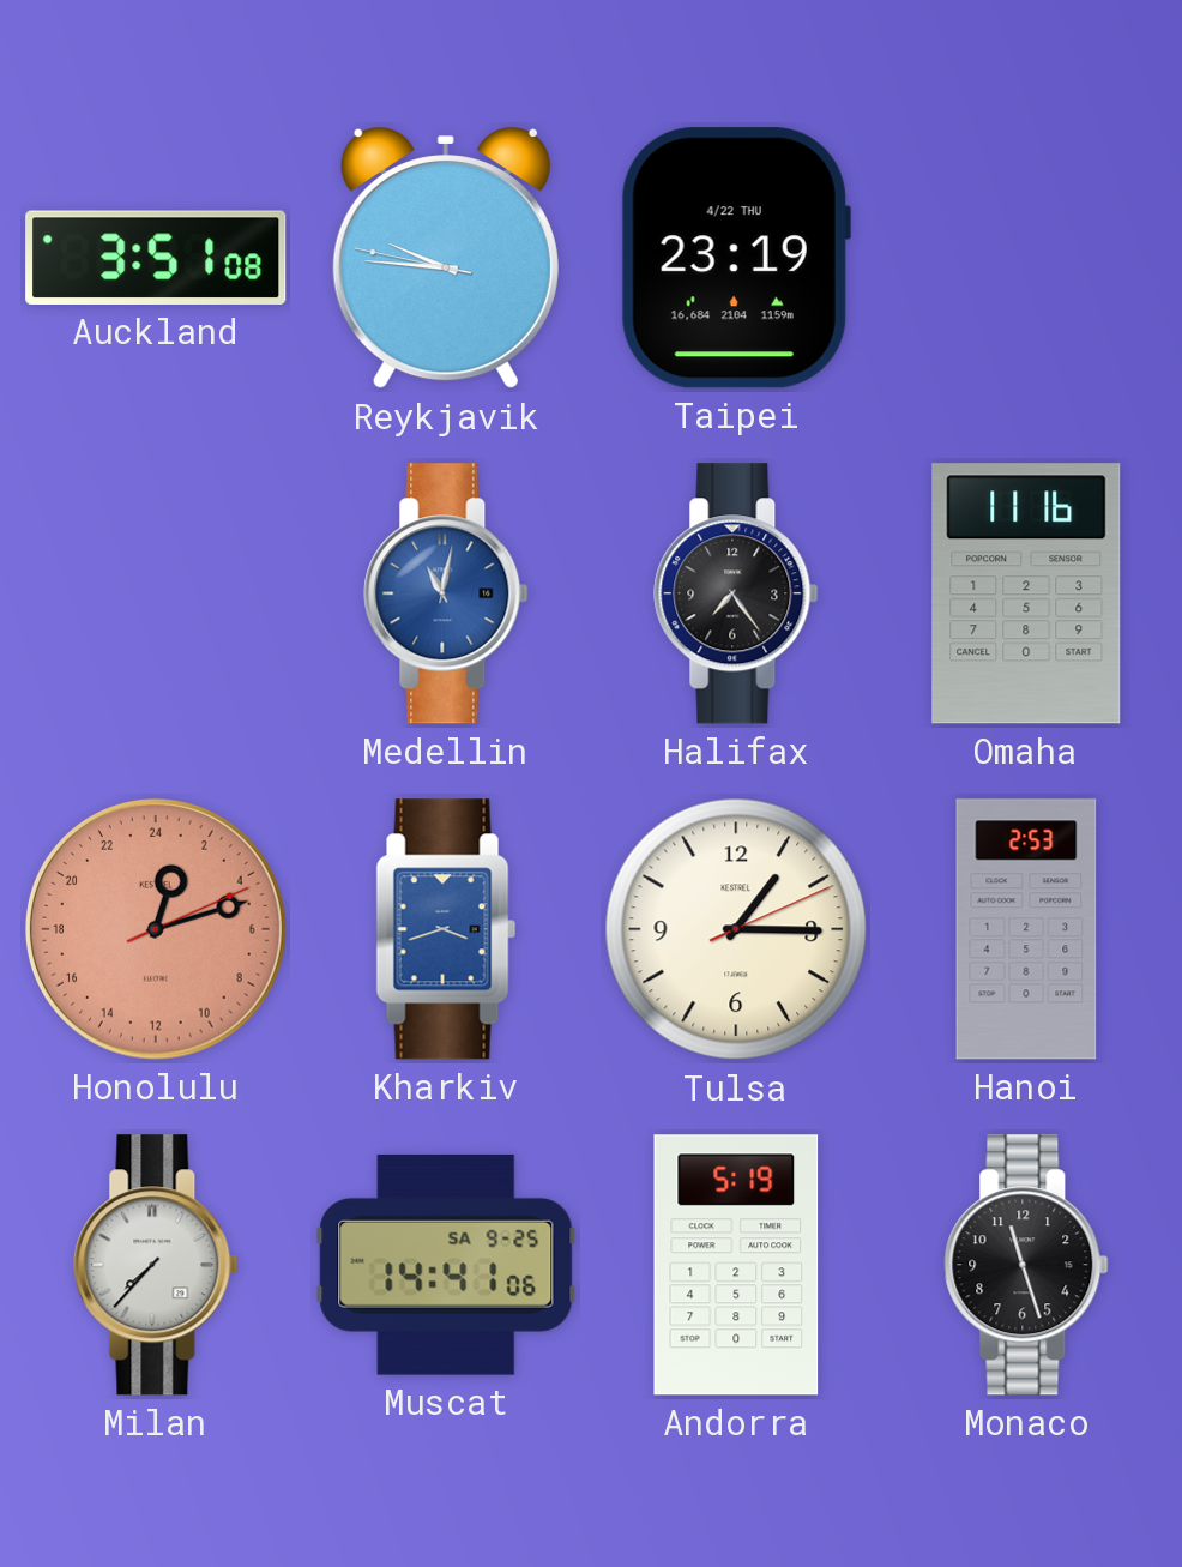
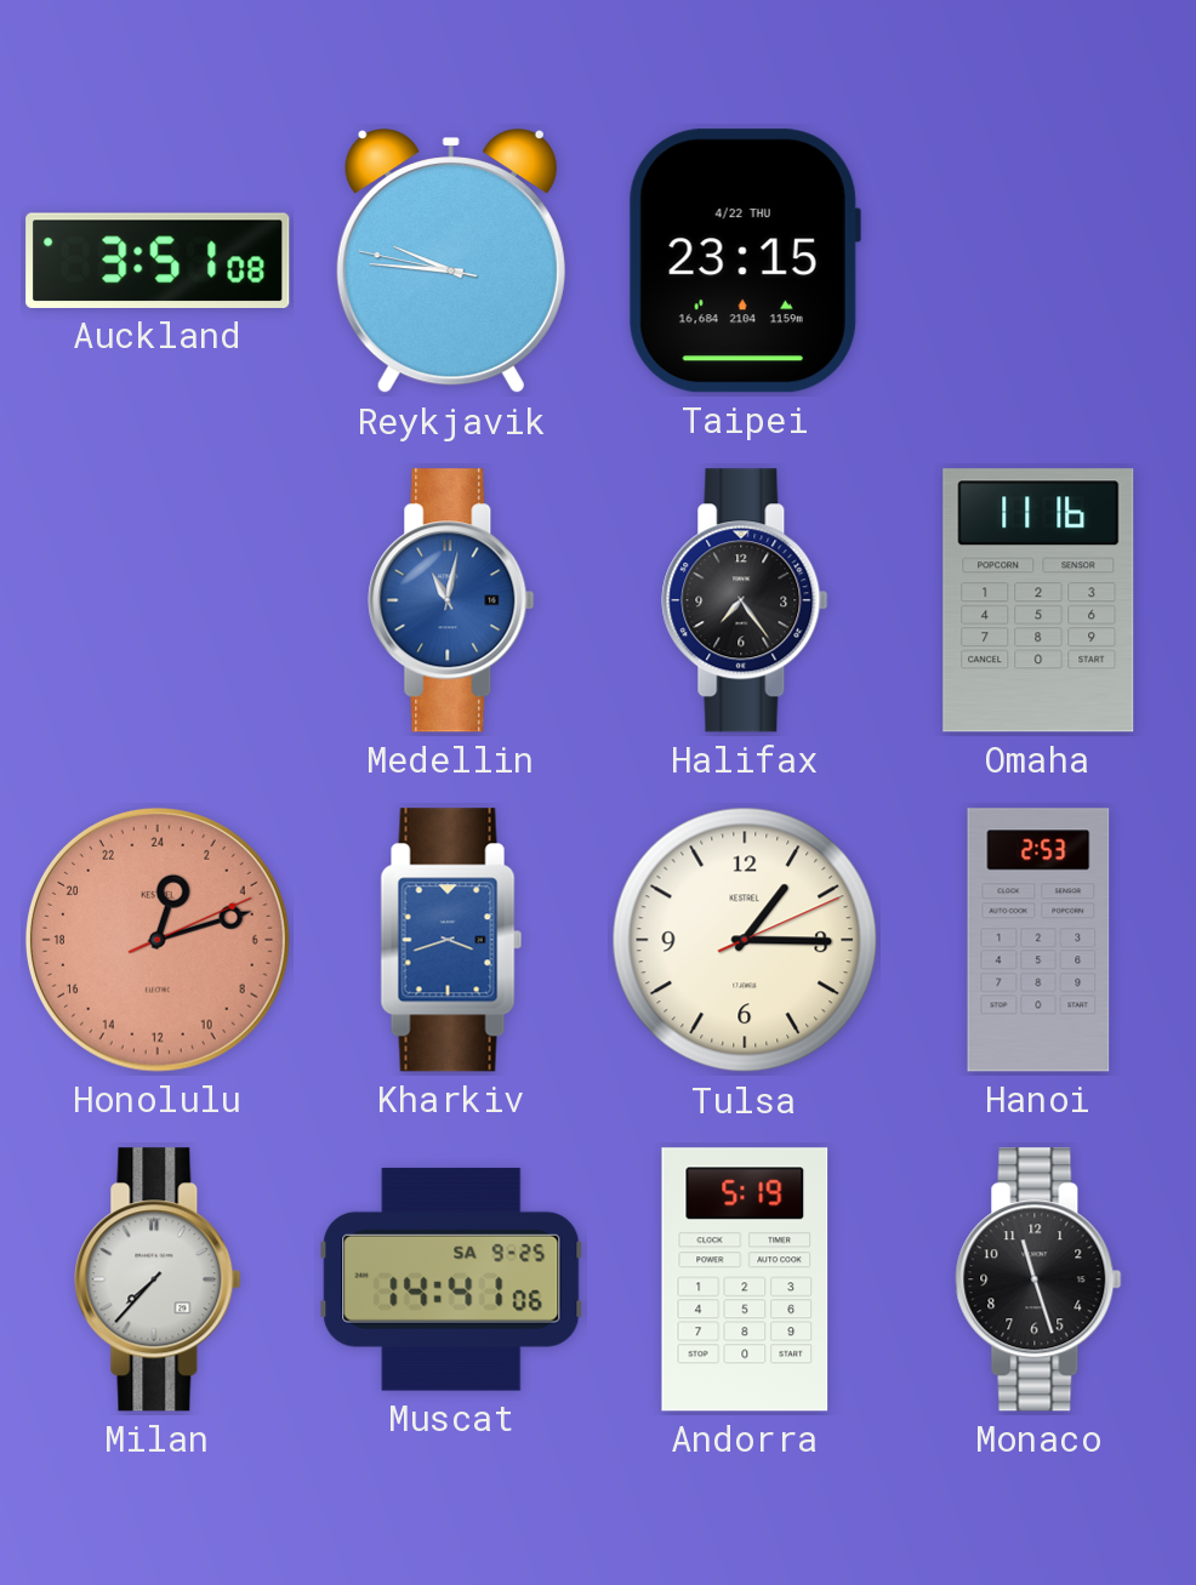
Taipei: 23:19 -> 23:15
